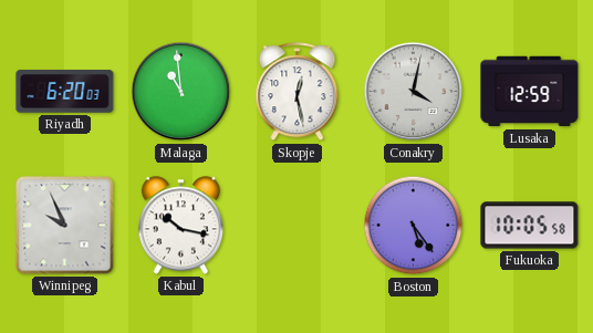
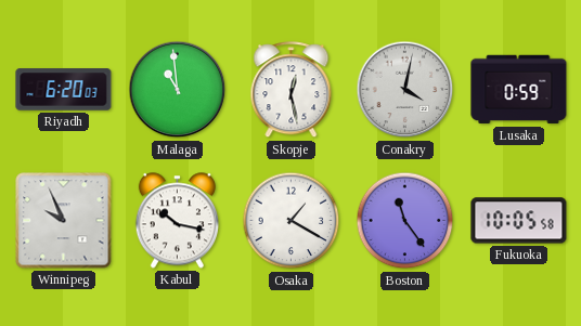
Lusaka: 12:59 -> 0:59
Osaka: none -> 1:20
Boston: 5:24 -> 11:24
